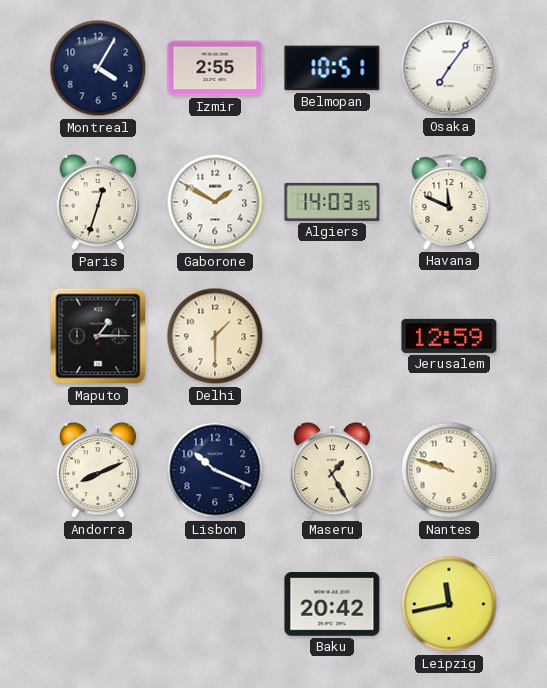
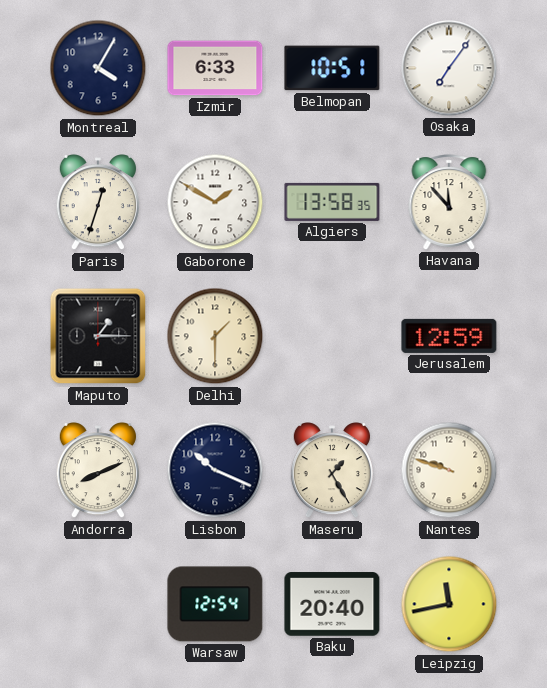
Izmir: 2:55 -> 6:33
Algiers: 14:03 -> 13:58
Havana: 11:49 -> 11:53
Warsaw: none -> 12:54
Baku: 20:42 -> 20:40
